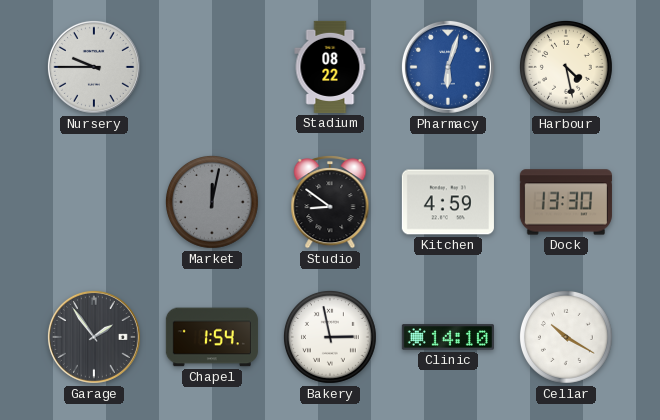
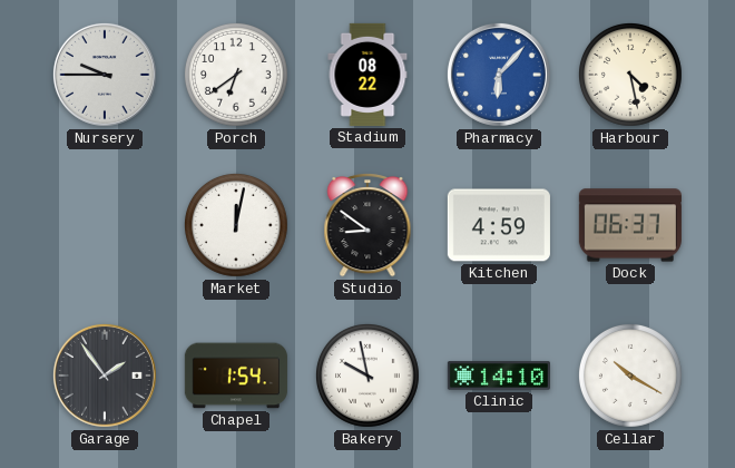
Porch: none -> 6:39
Pharmacy: 6:03 -> 6:07
Market dial: grey -> white
Dock: 13:30 -> 06:37
Bakery: 2:58 -> 9:58
